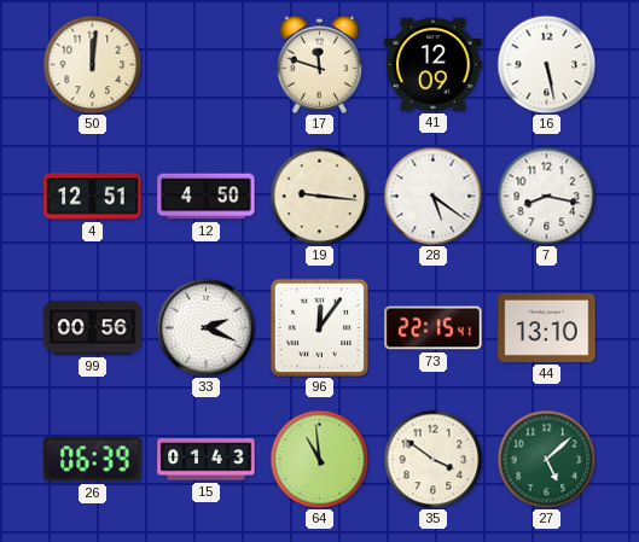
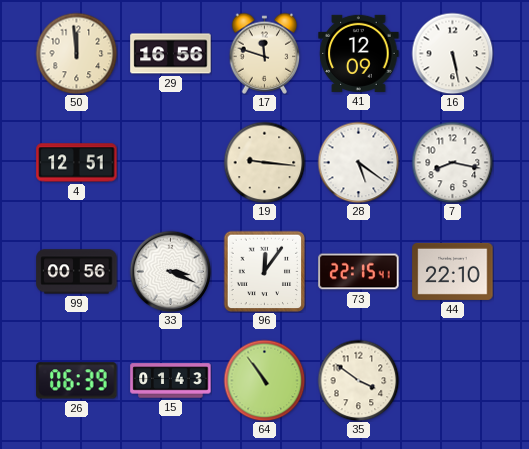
50: 12:01 -> 11:59
29: none -> 16:56
12: 4:50 -> none
33: 2:19 -> 3:19
44: 13:10 -> 22:10
64: 10:59 -> 10:54
27: 5:08 -> none
